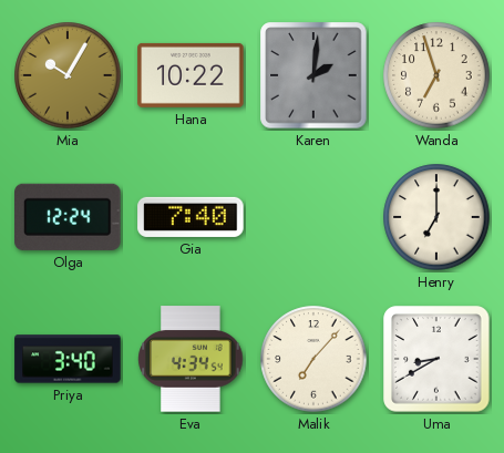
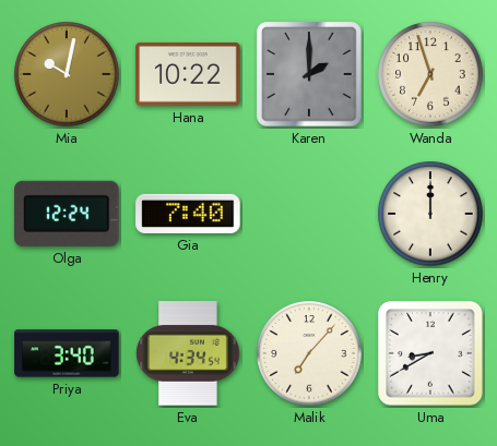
Mia: 10:05 -> 10:02
Karen: 2:01 -> 2:00
Henry: 7:00 -> 12:00
